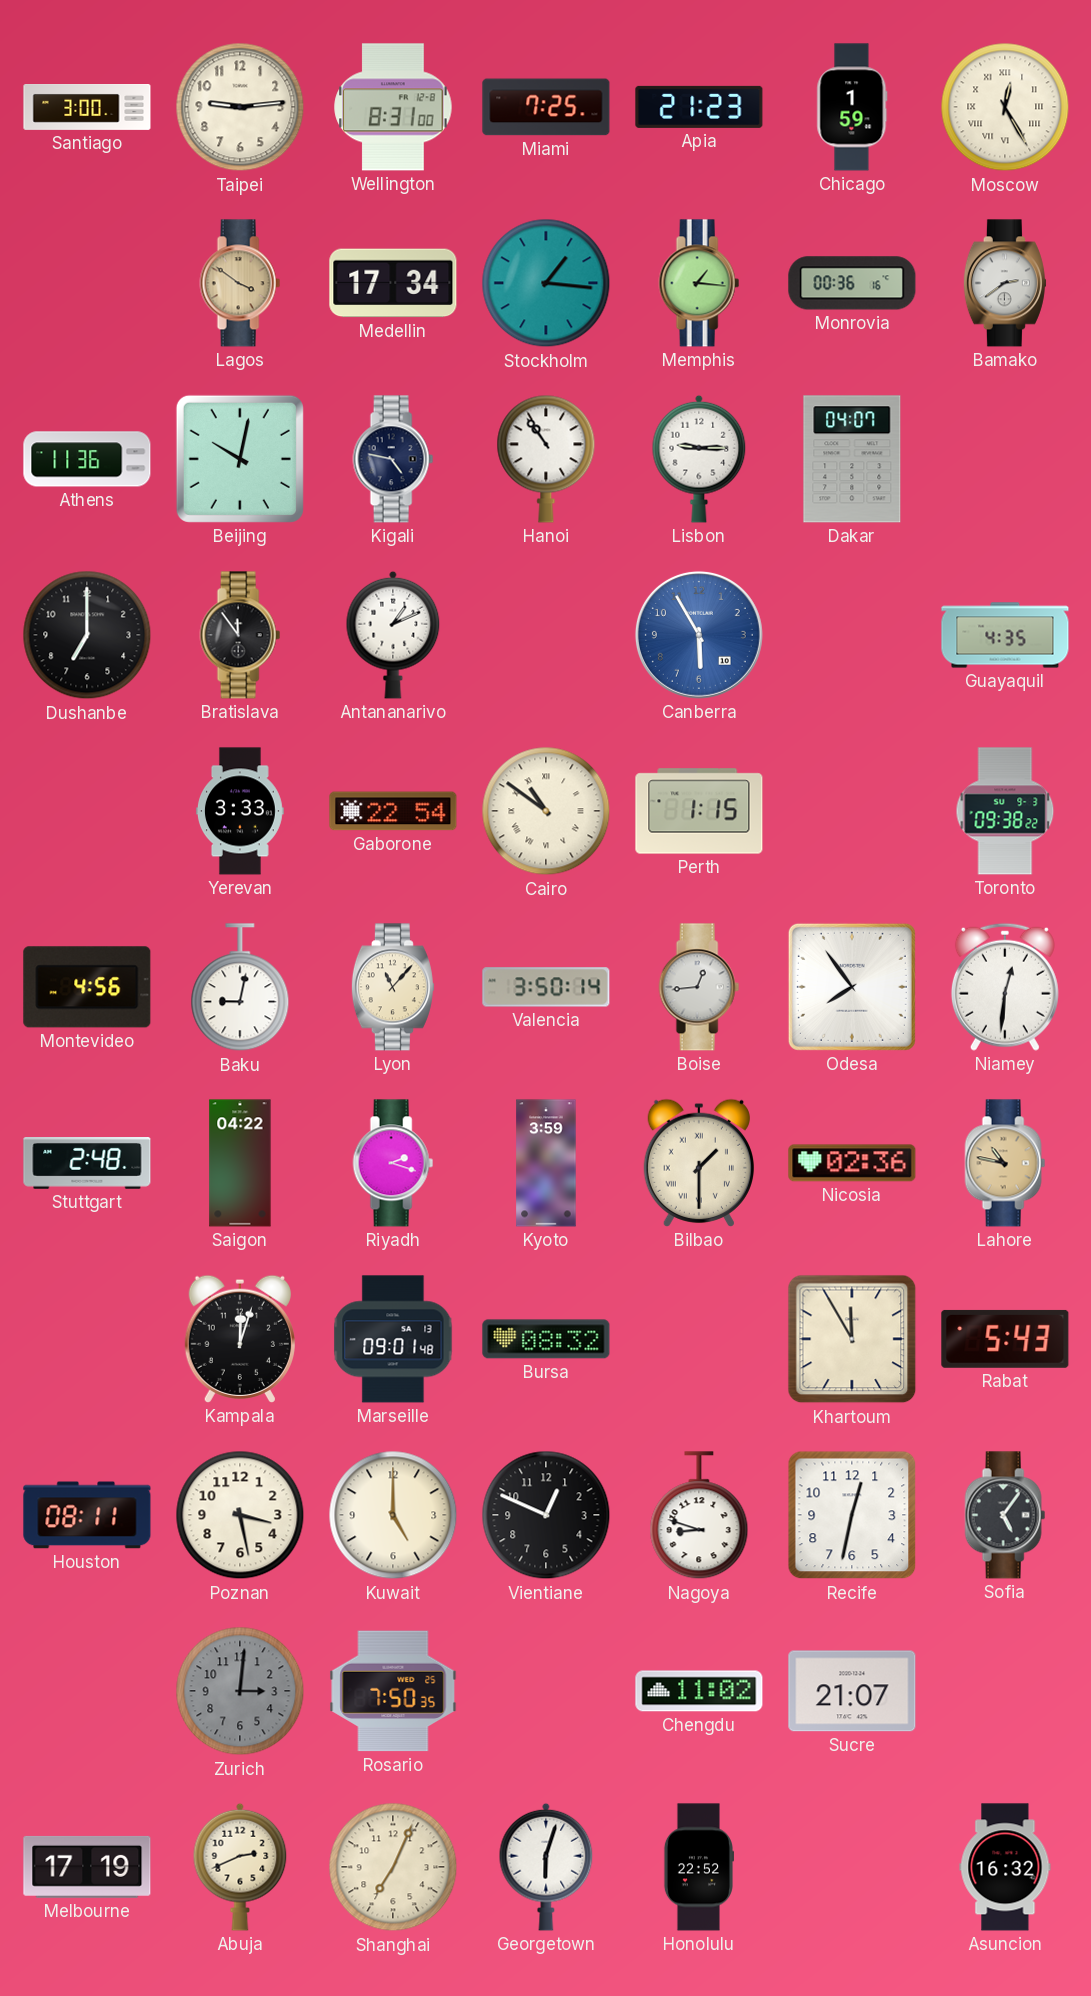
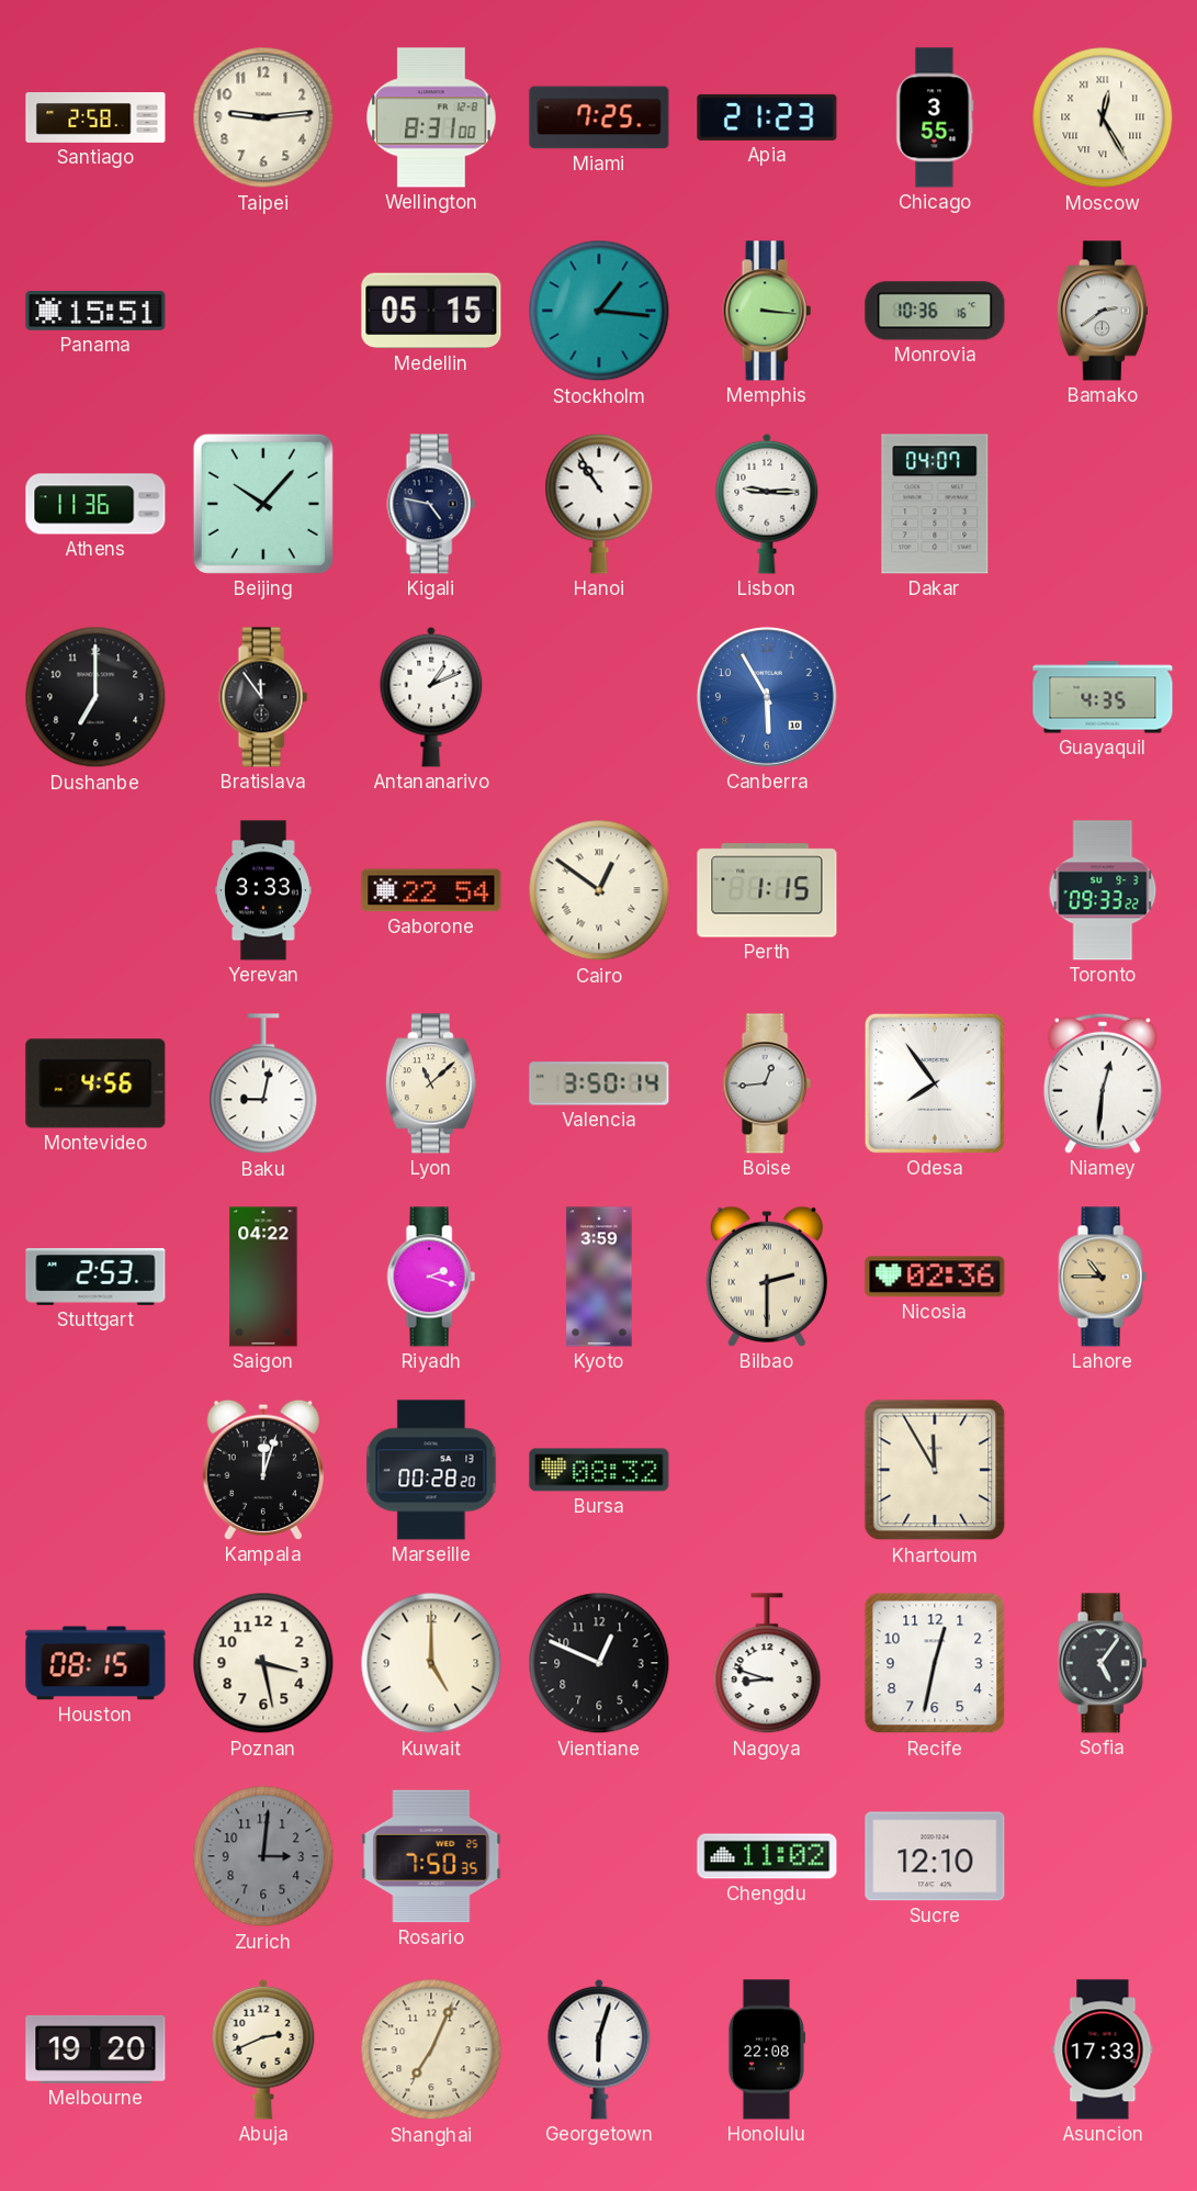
Santiago: 3:00 -> 2:58
Chicago: 1:59 -> 3:55
Panama: none -> 15:51
Lagos: 3:51 -> none
Medellin: 17:34 -> 05:15
Memphis: 1:16 -> 3:16
Monrovia: 00:36 -> 10:36
Beijing: 10:02 -> 10:07
Cairo: 10:51 -> 12:51
Toronto: 09:38 -> 09:33
Lyon: 11:07 -> 11:08
Stuttgart: 2:48 -> 2:53
Bilbao: 1:30 -> 2:30
Lahore: 10:47 -> 10:45
Marseille: 09:01 -> 00:28
Rabat: 5:43 -> none
Houston: 08:11 -> 08:15
Sucre: 21:07 -> 12:10
Melbourne: 17:19 -> 19:20
Honolulu: 22:52 -> 22:08
Asuncion: 16:32 -> 17:33
